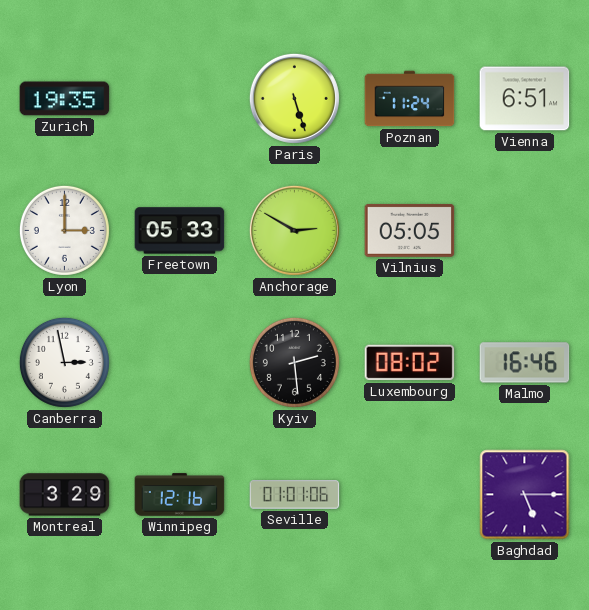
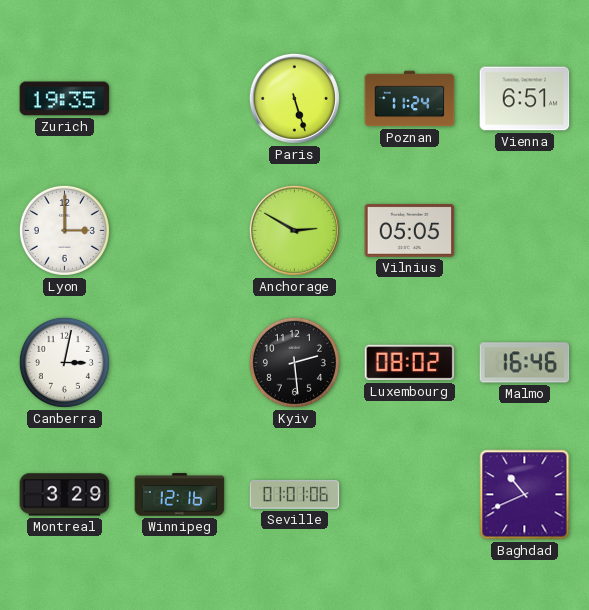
Freetown: 05:33 -> none
Canberra: 2:58 -> 3:02
Baghdad: 5:15 -> 10:41
